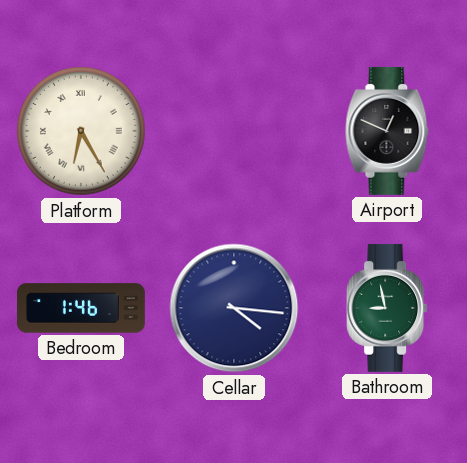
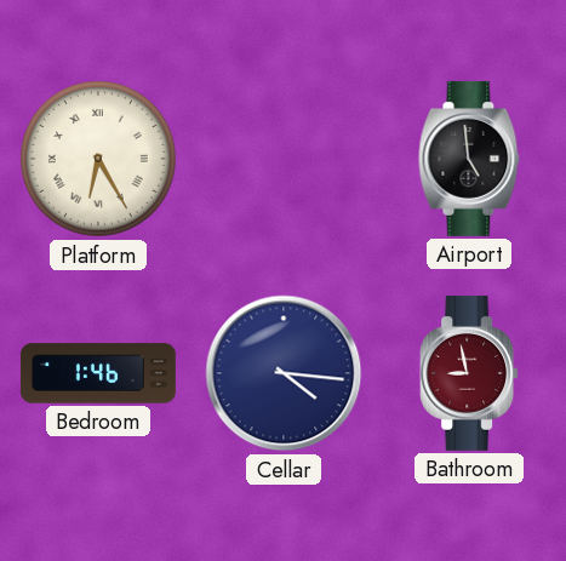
Airport: 12:49 -> 4:59
Bathroom dial: green -> burgundy
